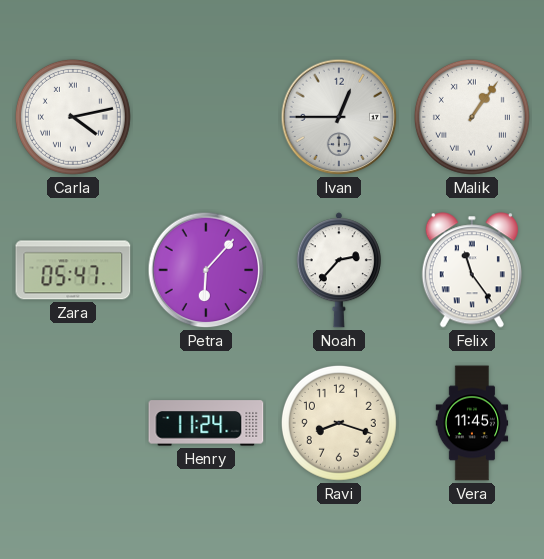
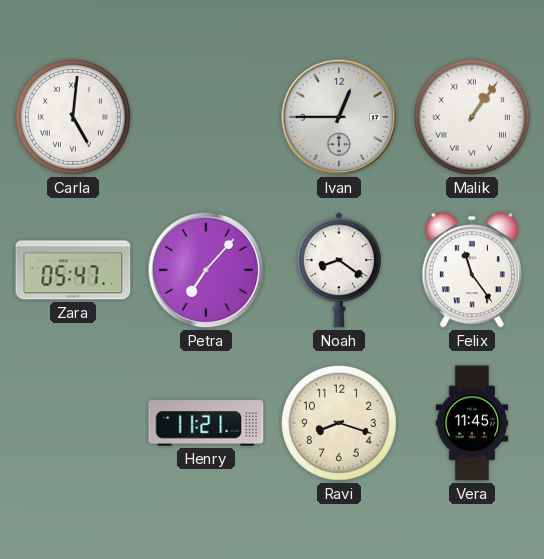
Carla: 4:13 -> 5:01
Petra: 6:07 -> 7:07
Noah: 2:37 -> 8:21
Henry: 11:24 -> 11:21
